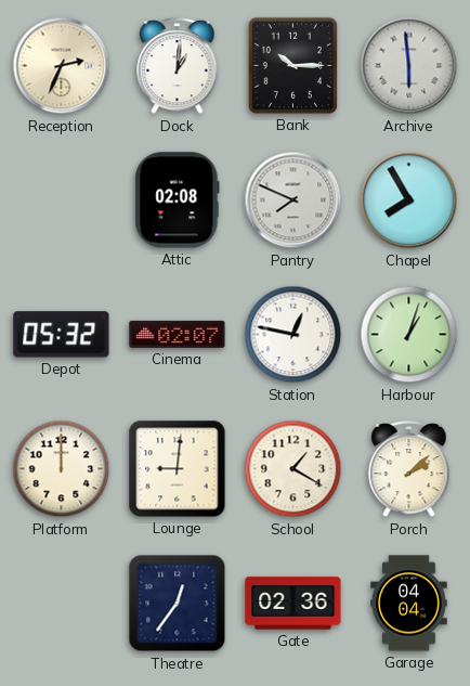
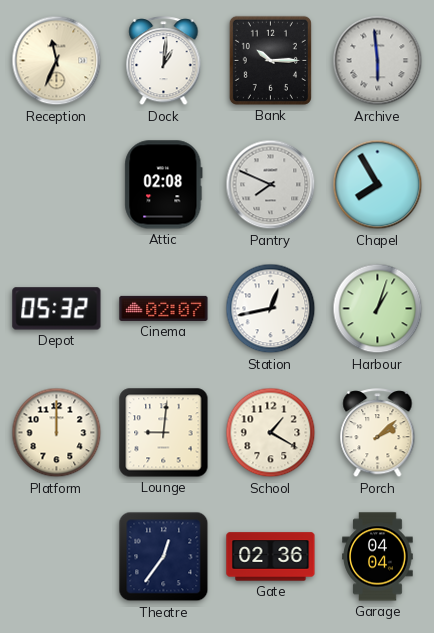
Reception: 2:34 -> 11:34
Station: 12:47 -> 12:43
